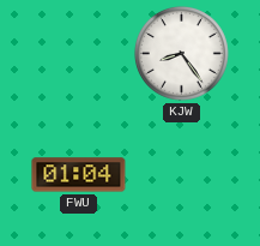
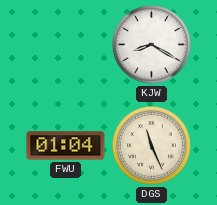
KJW: 8:24 -> 8:20
DGS: none -> 11:26
